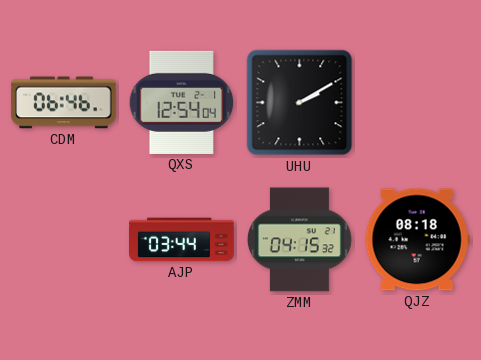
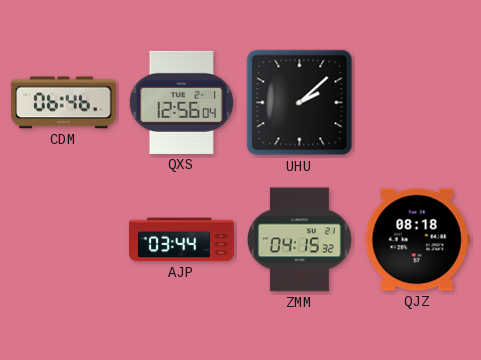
QXS: 12:54 -> 12:56
UHU: 2:10 -> 2:08
